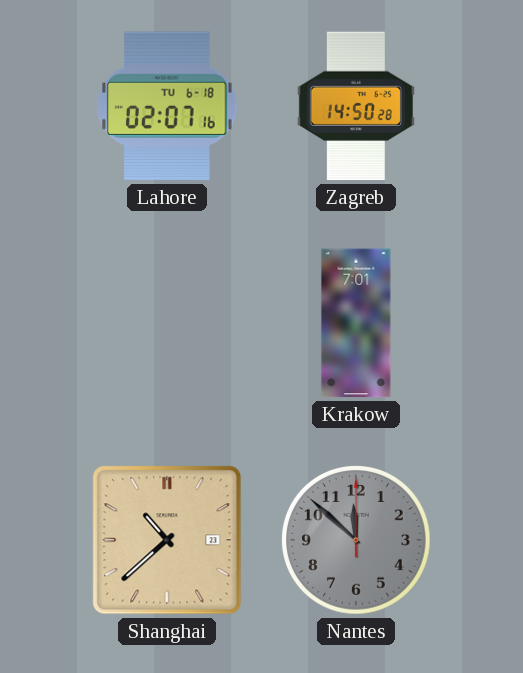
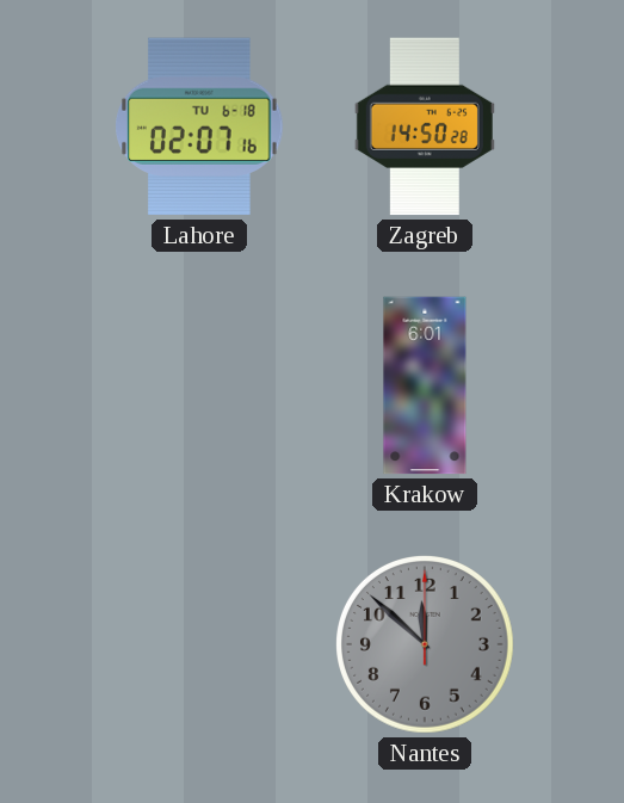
Krakow: 7:01 -> 6:01
Shanghai: 10:38 -> none
